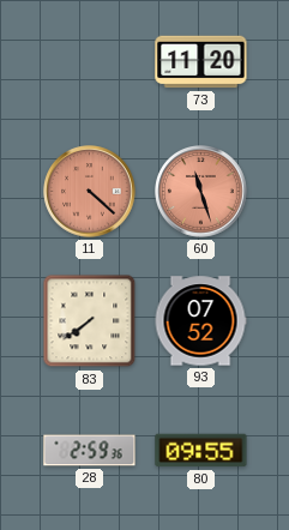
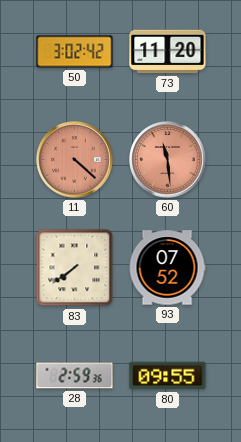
50: none -> 3:02
60: 11:27 -> 11:29
